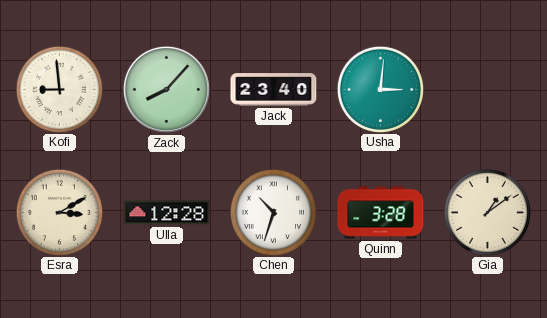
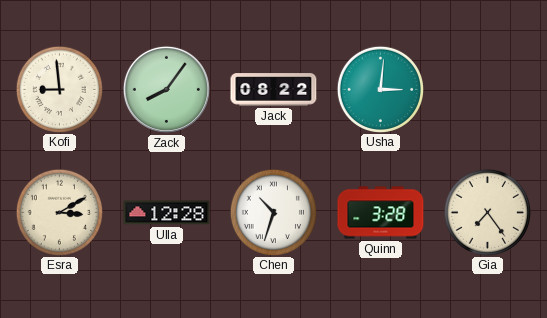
Zack: 8:07 -> 8:06
Jack: 23:40 -> 08:22
Gia: 1:09 -> 7:24
